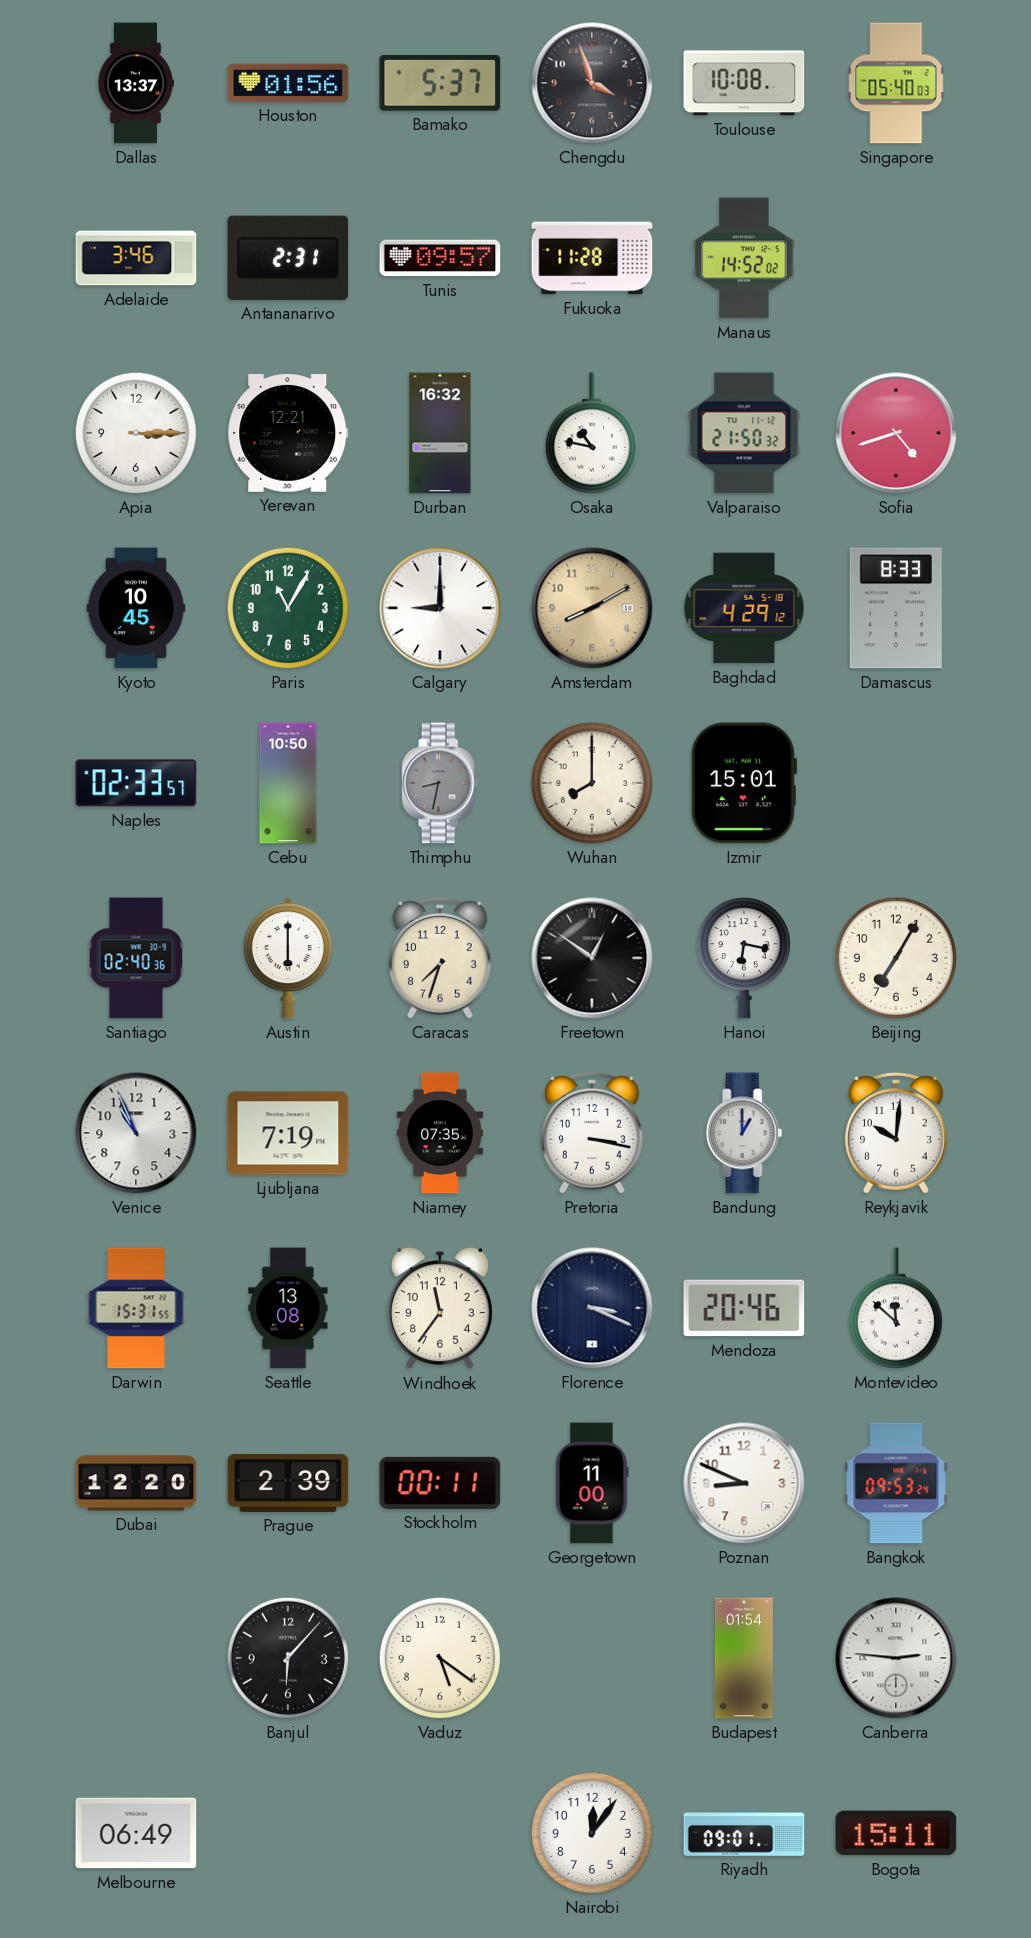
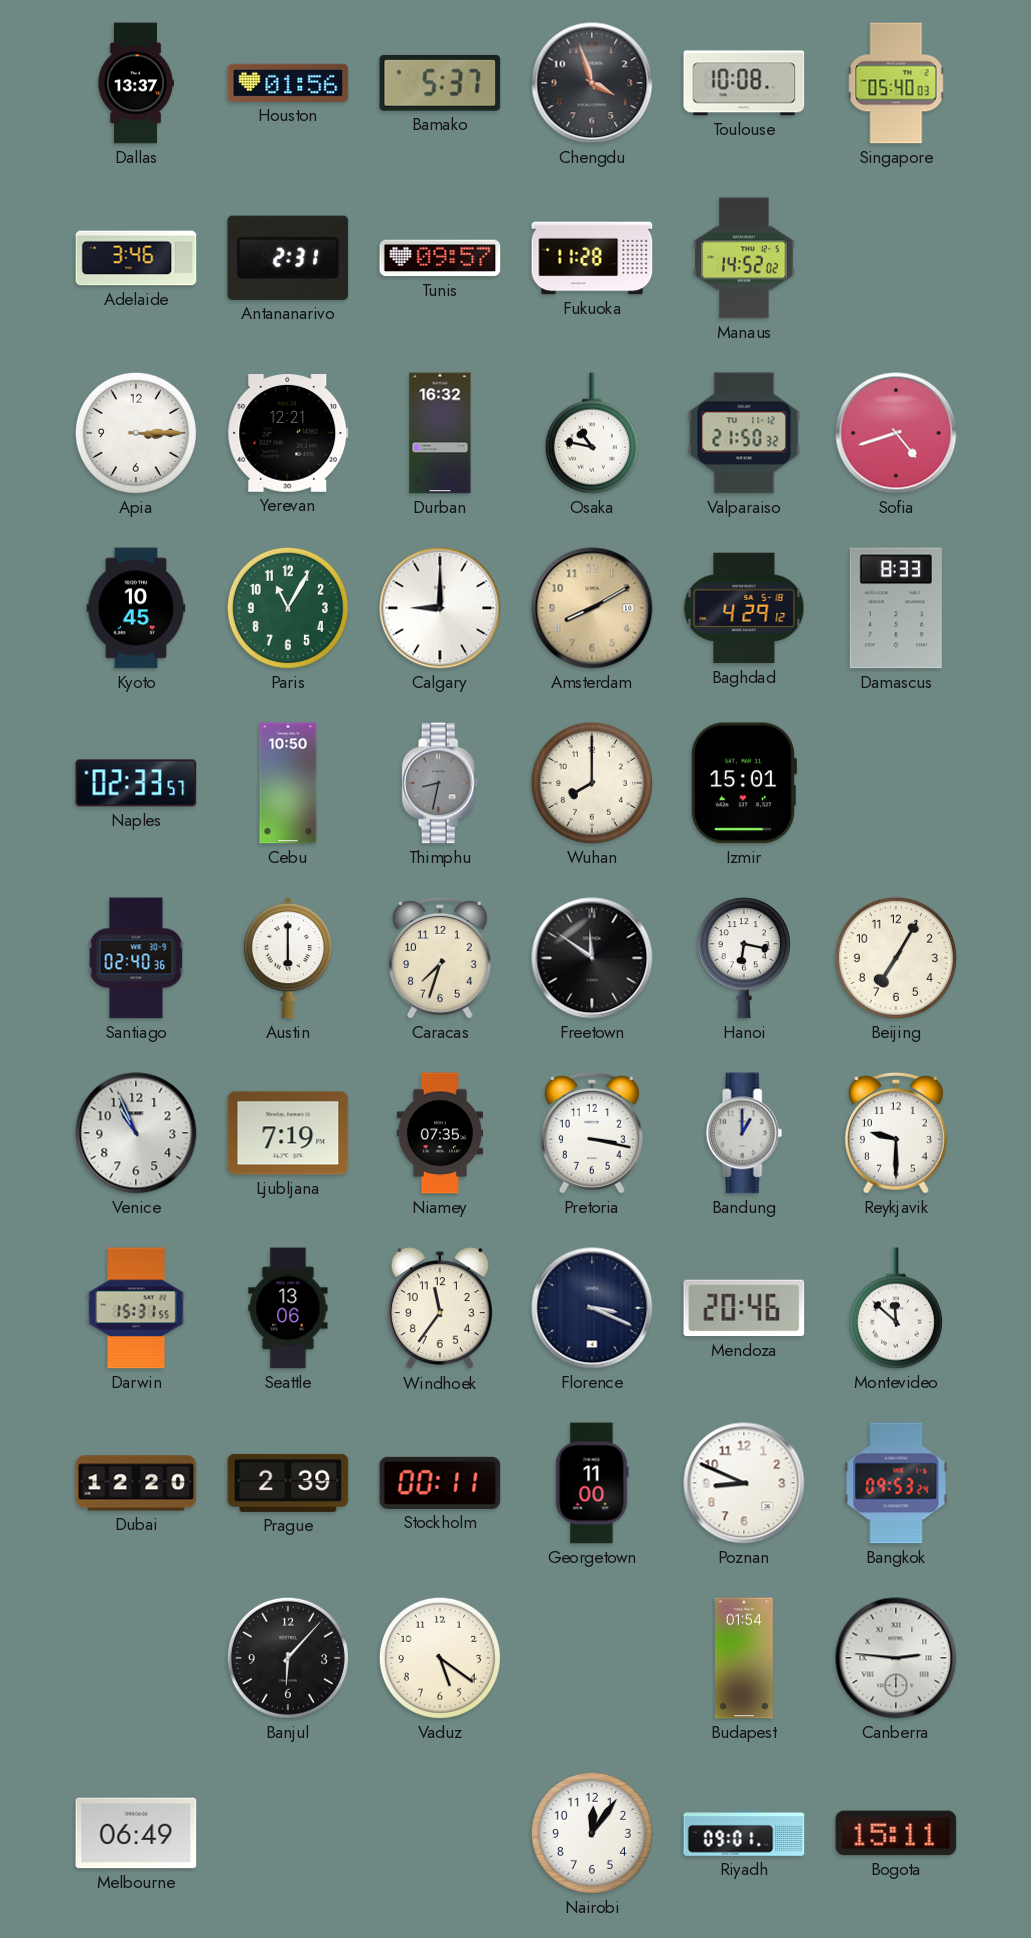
Freetown: 12:51 -> 11:51
Reykjavik: 10:01 -> 9:30
Seattle: 13:08 -> 13:06
